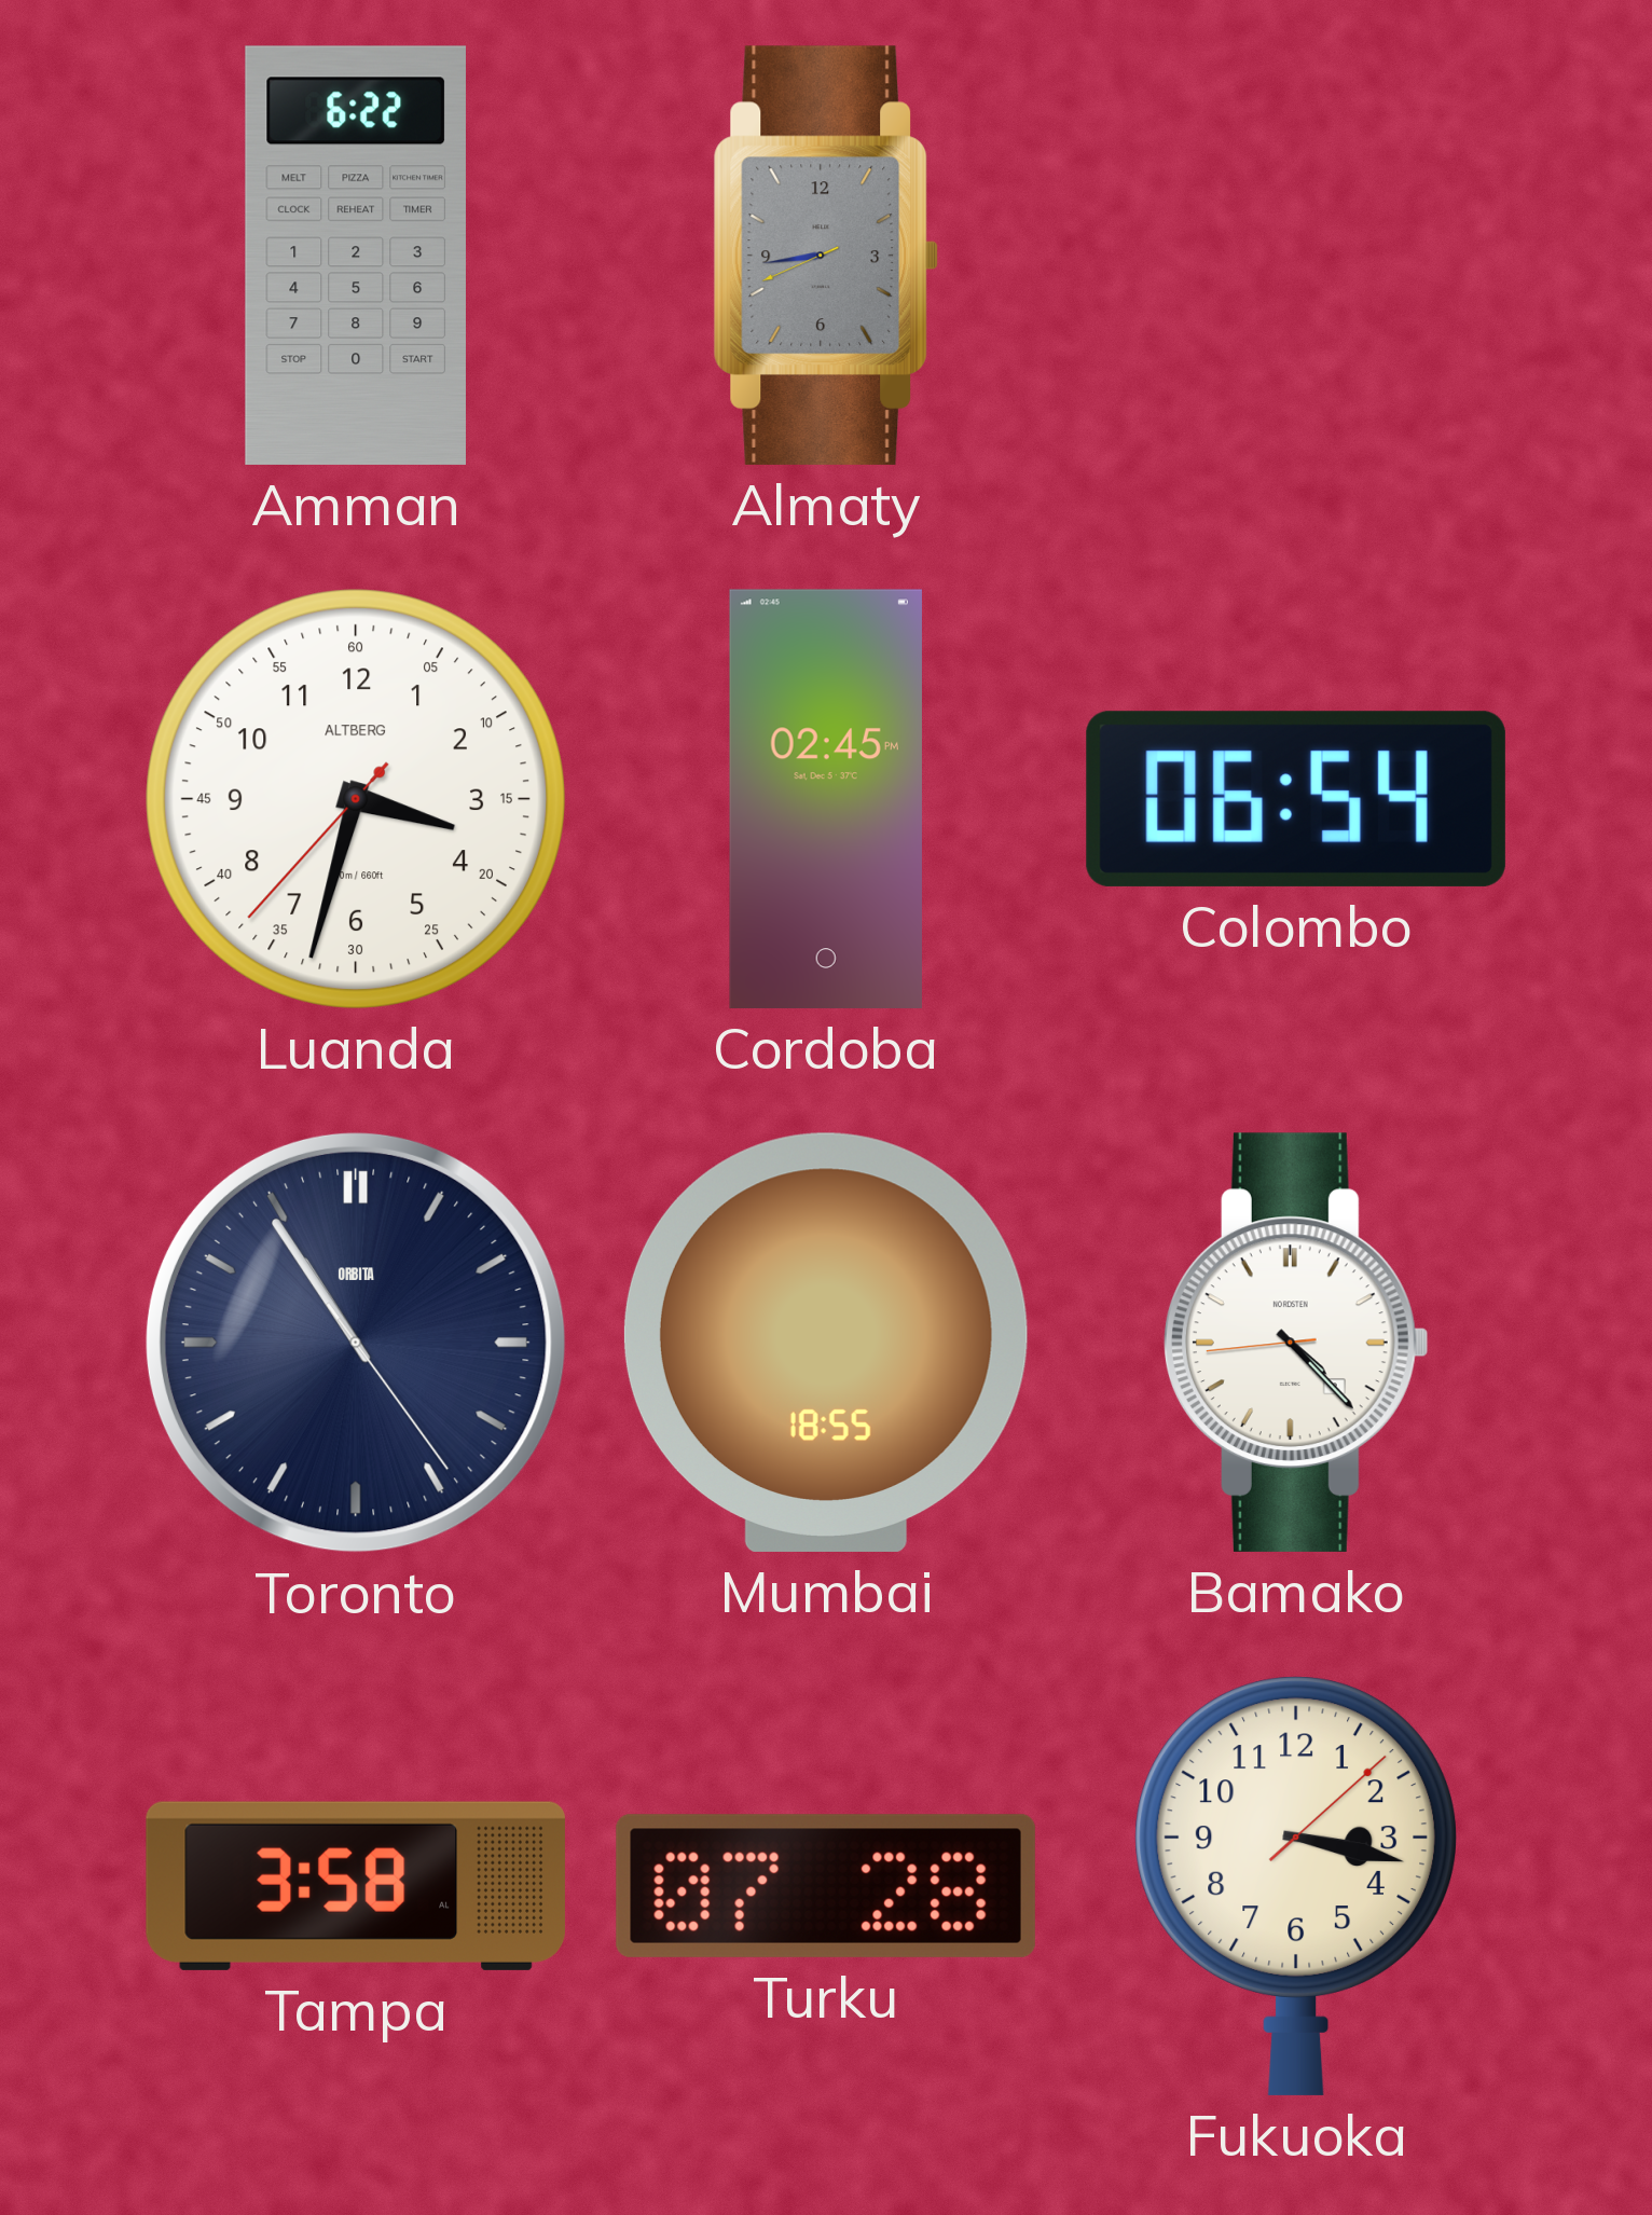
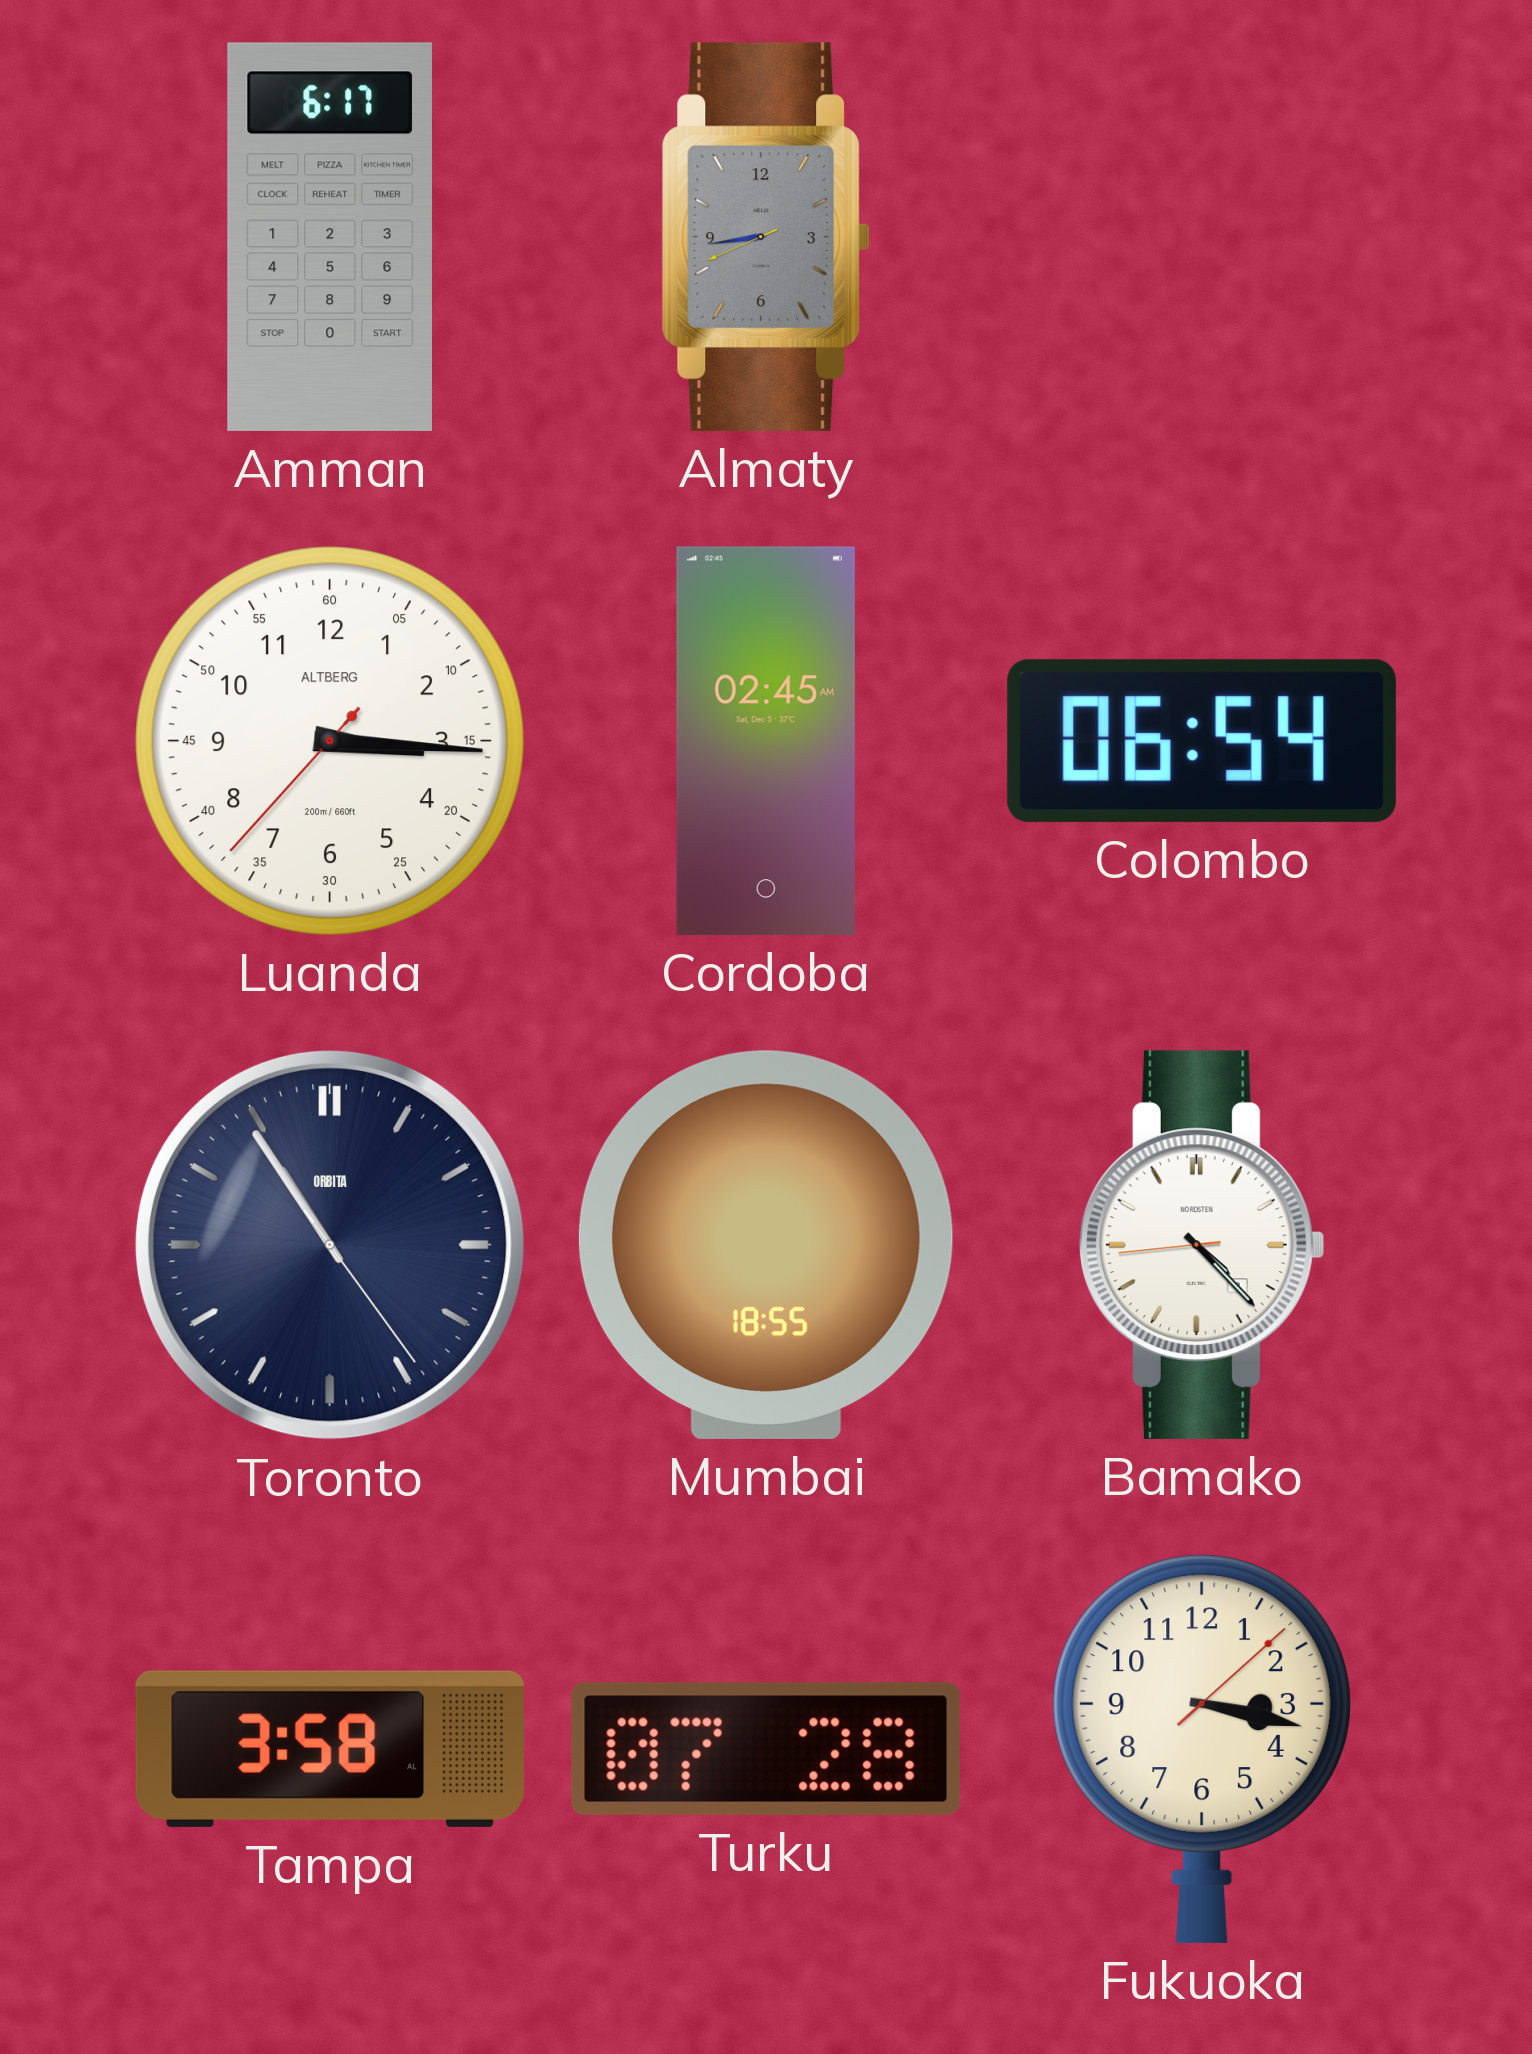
Amman: 6:22 -> 6:17
Luanda: 3:32 -> 3:15
Cordoba: 02:45 PM -> 02:45 AM
